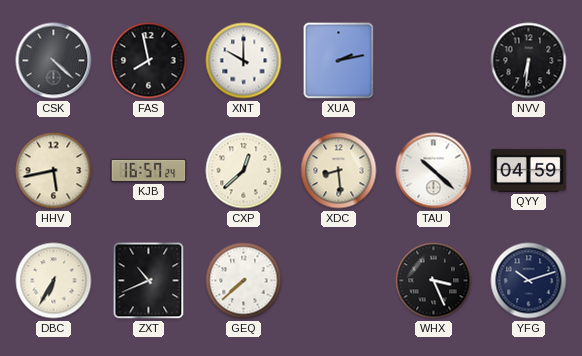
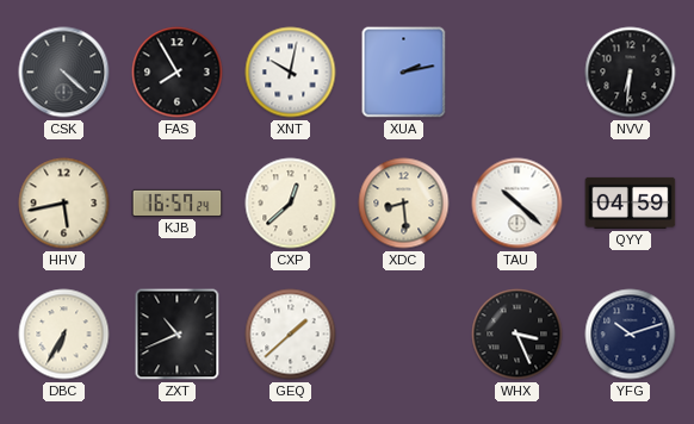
FAS: 7:58 -> 7:55
XNT: 10:00 -> 10:02
GEQ: 7:38 -> 1:38
